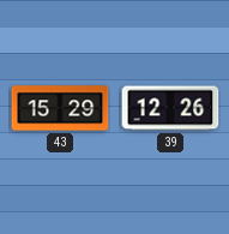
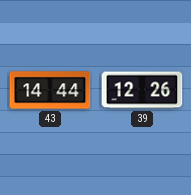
43: 15:29 -> 14:44
